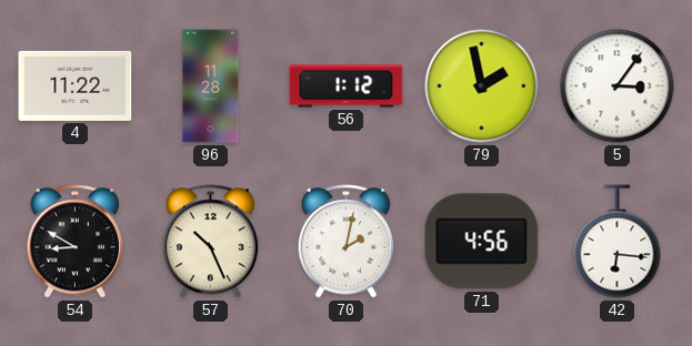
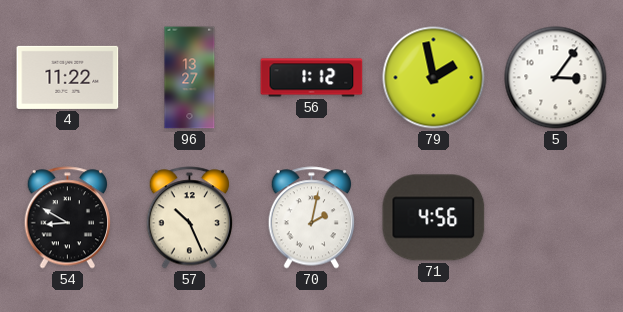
96: 11:28 -> 13:27
42: 6:16 -> none
